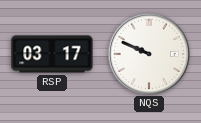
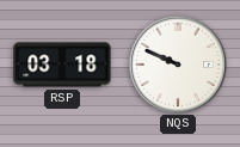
RSP: 03:17 -> 03:18
